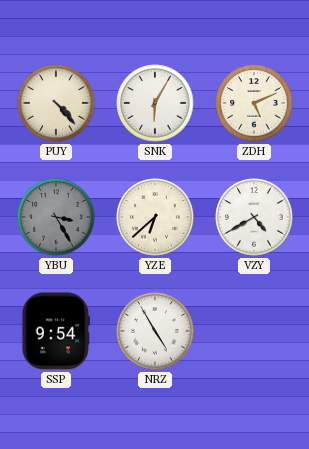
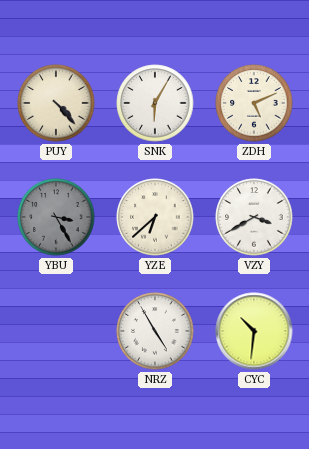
VZY: 4:40 -> 3:40
SSP: 9:54 -> none
CYC: none -> 10:31
